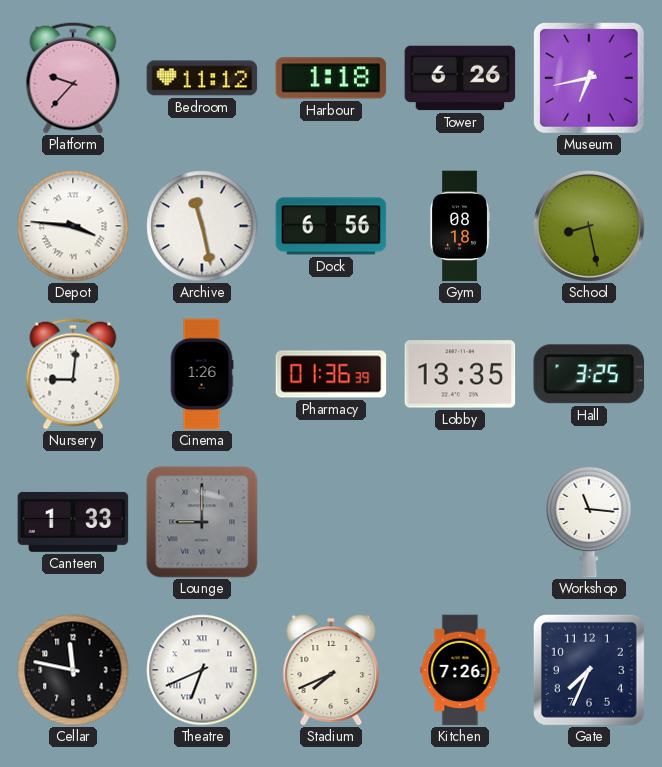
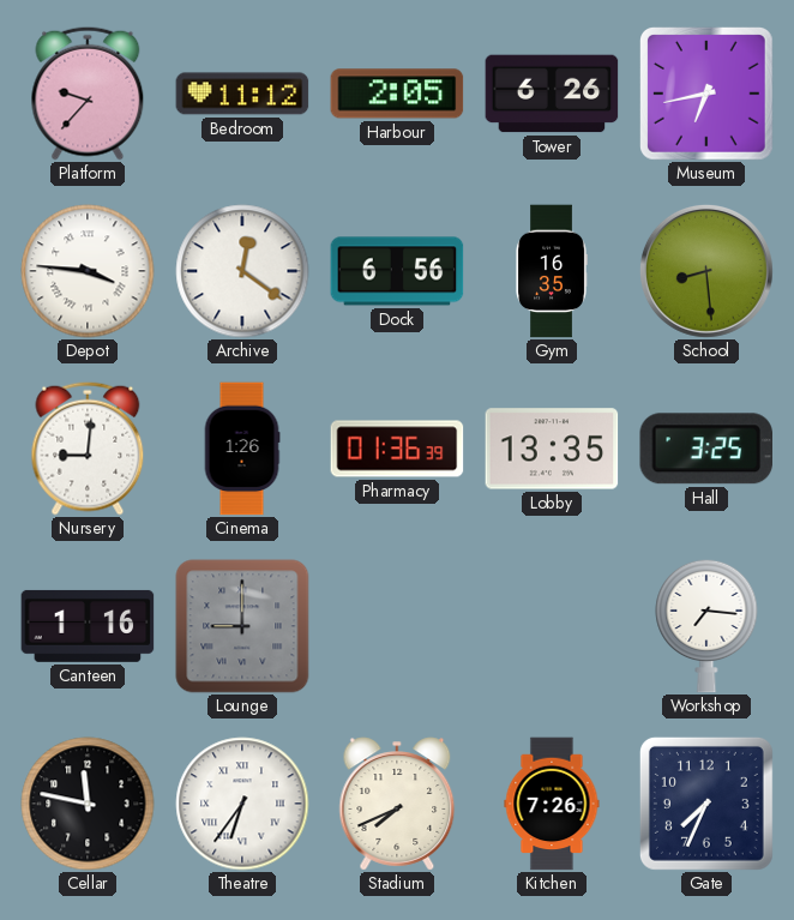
Harbour: 1:18 -> 2:05
Archive: 11:28 -> 12:21
Gym: 08:18 -> 16:35
School: 8:28 -> 8:29
Canteen: 1:33 -> 1:16
Workshop: 11:16 -> 7:16
Theatre: 6:41 -> 6:36
